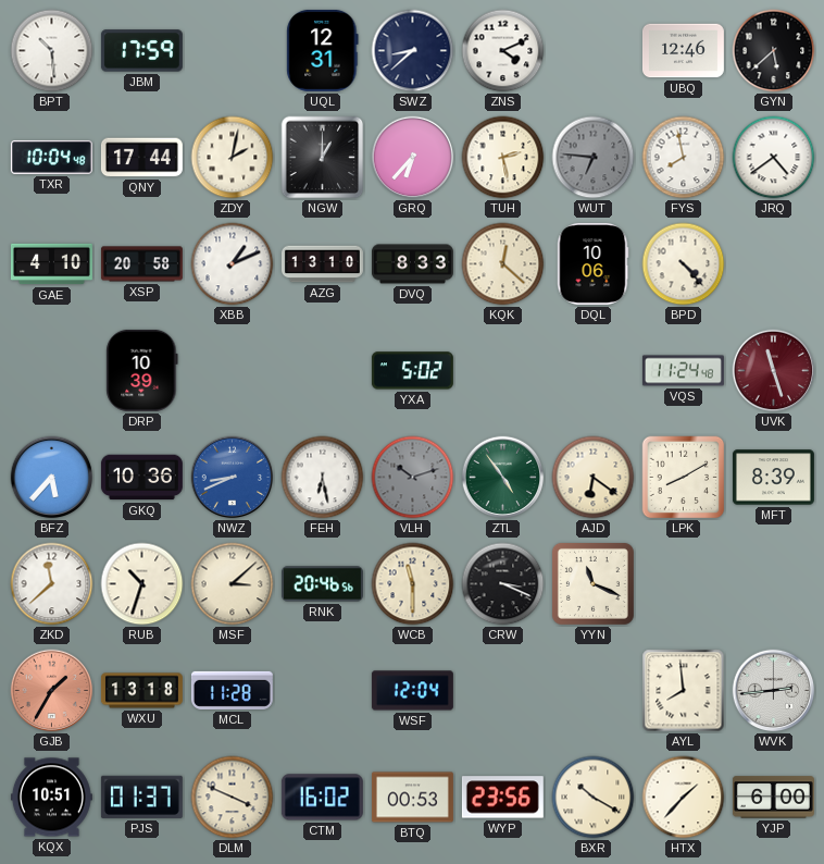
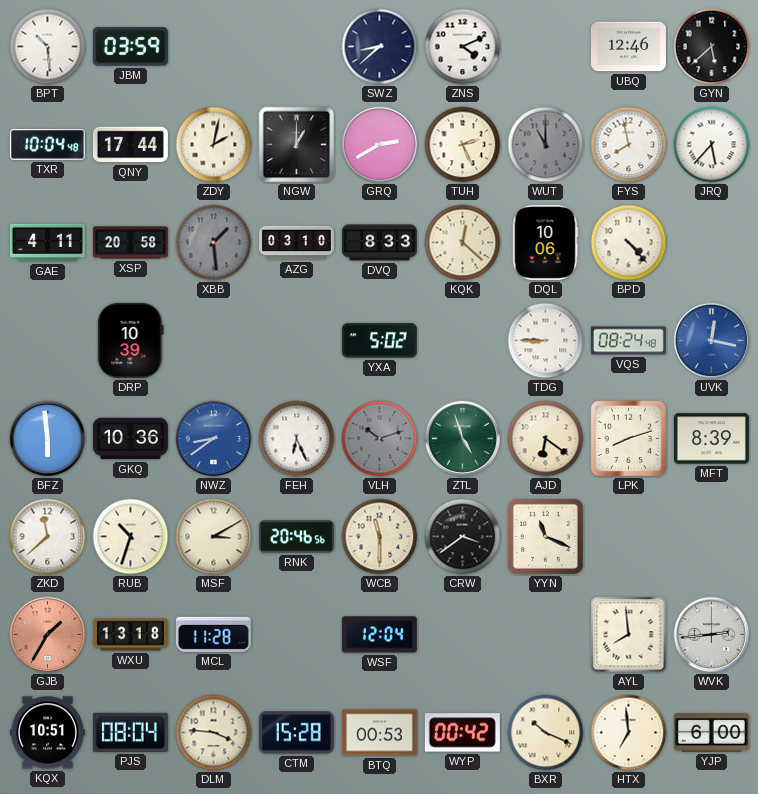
JBM: 17:59 -> 03:59
UQL: 12:31 -> none
GRQ: 6:37 -> 2:40
TUH: 2:28 -> 2:26
WUT: 6:46 -> 11:00
JRQ: 4:39 -> 5:37
GAE: 4:10 -> 4:11
XBB: 1:11 -> 1:29
XBB dial: white -> grey
AZG: 13:10 -> 03:10
TDG: none -> 8:45
VQS: 11:24 -> 08:24
UVK: 11:27 -> 12:17
UVK dial: burgundy -> blue
BFZ: 5:37 -> 5:59
NWZ: 8:41 -> 8:39
FEH: 6:28 -> 6:26
ZTL: 4:54 -> 4:57
LPK: 8:10 -> 8:12
MSF: 3:08 -> 3:10
CRW: 3:19 -> 3:39
PJS: 01:37 -> 08:04
DLM: 3:49 -> 3:46
CTM: 16:02 -> 15:28
WYP: 23:56 -> 00:42
BXR: 10:20 -> 10:19
HTX: 1:37 -> 6:59
